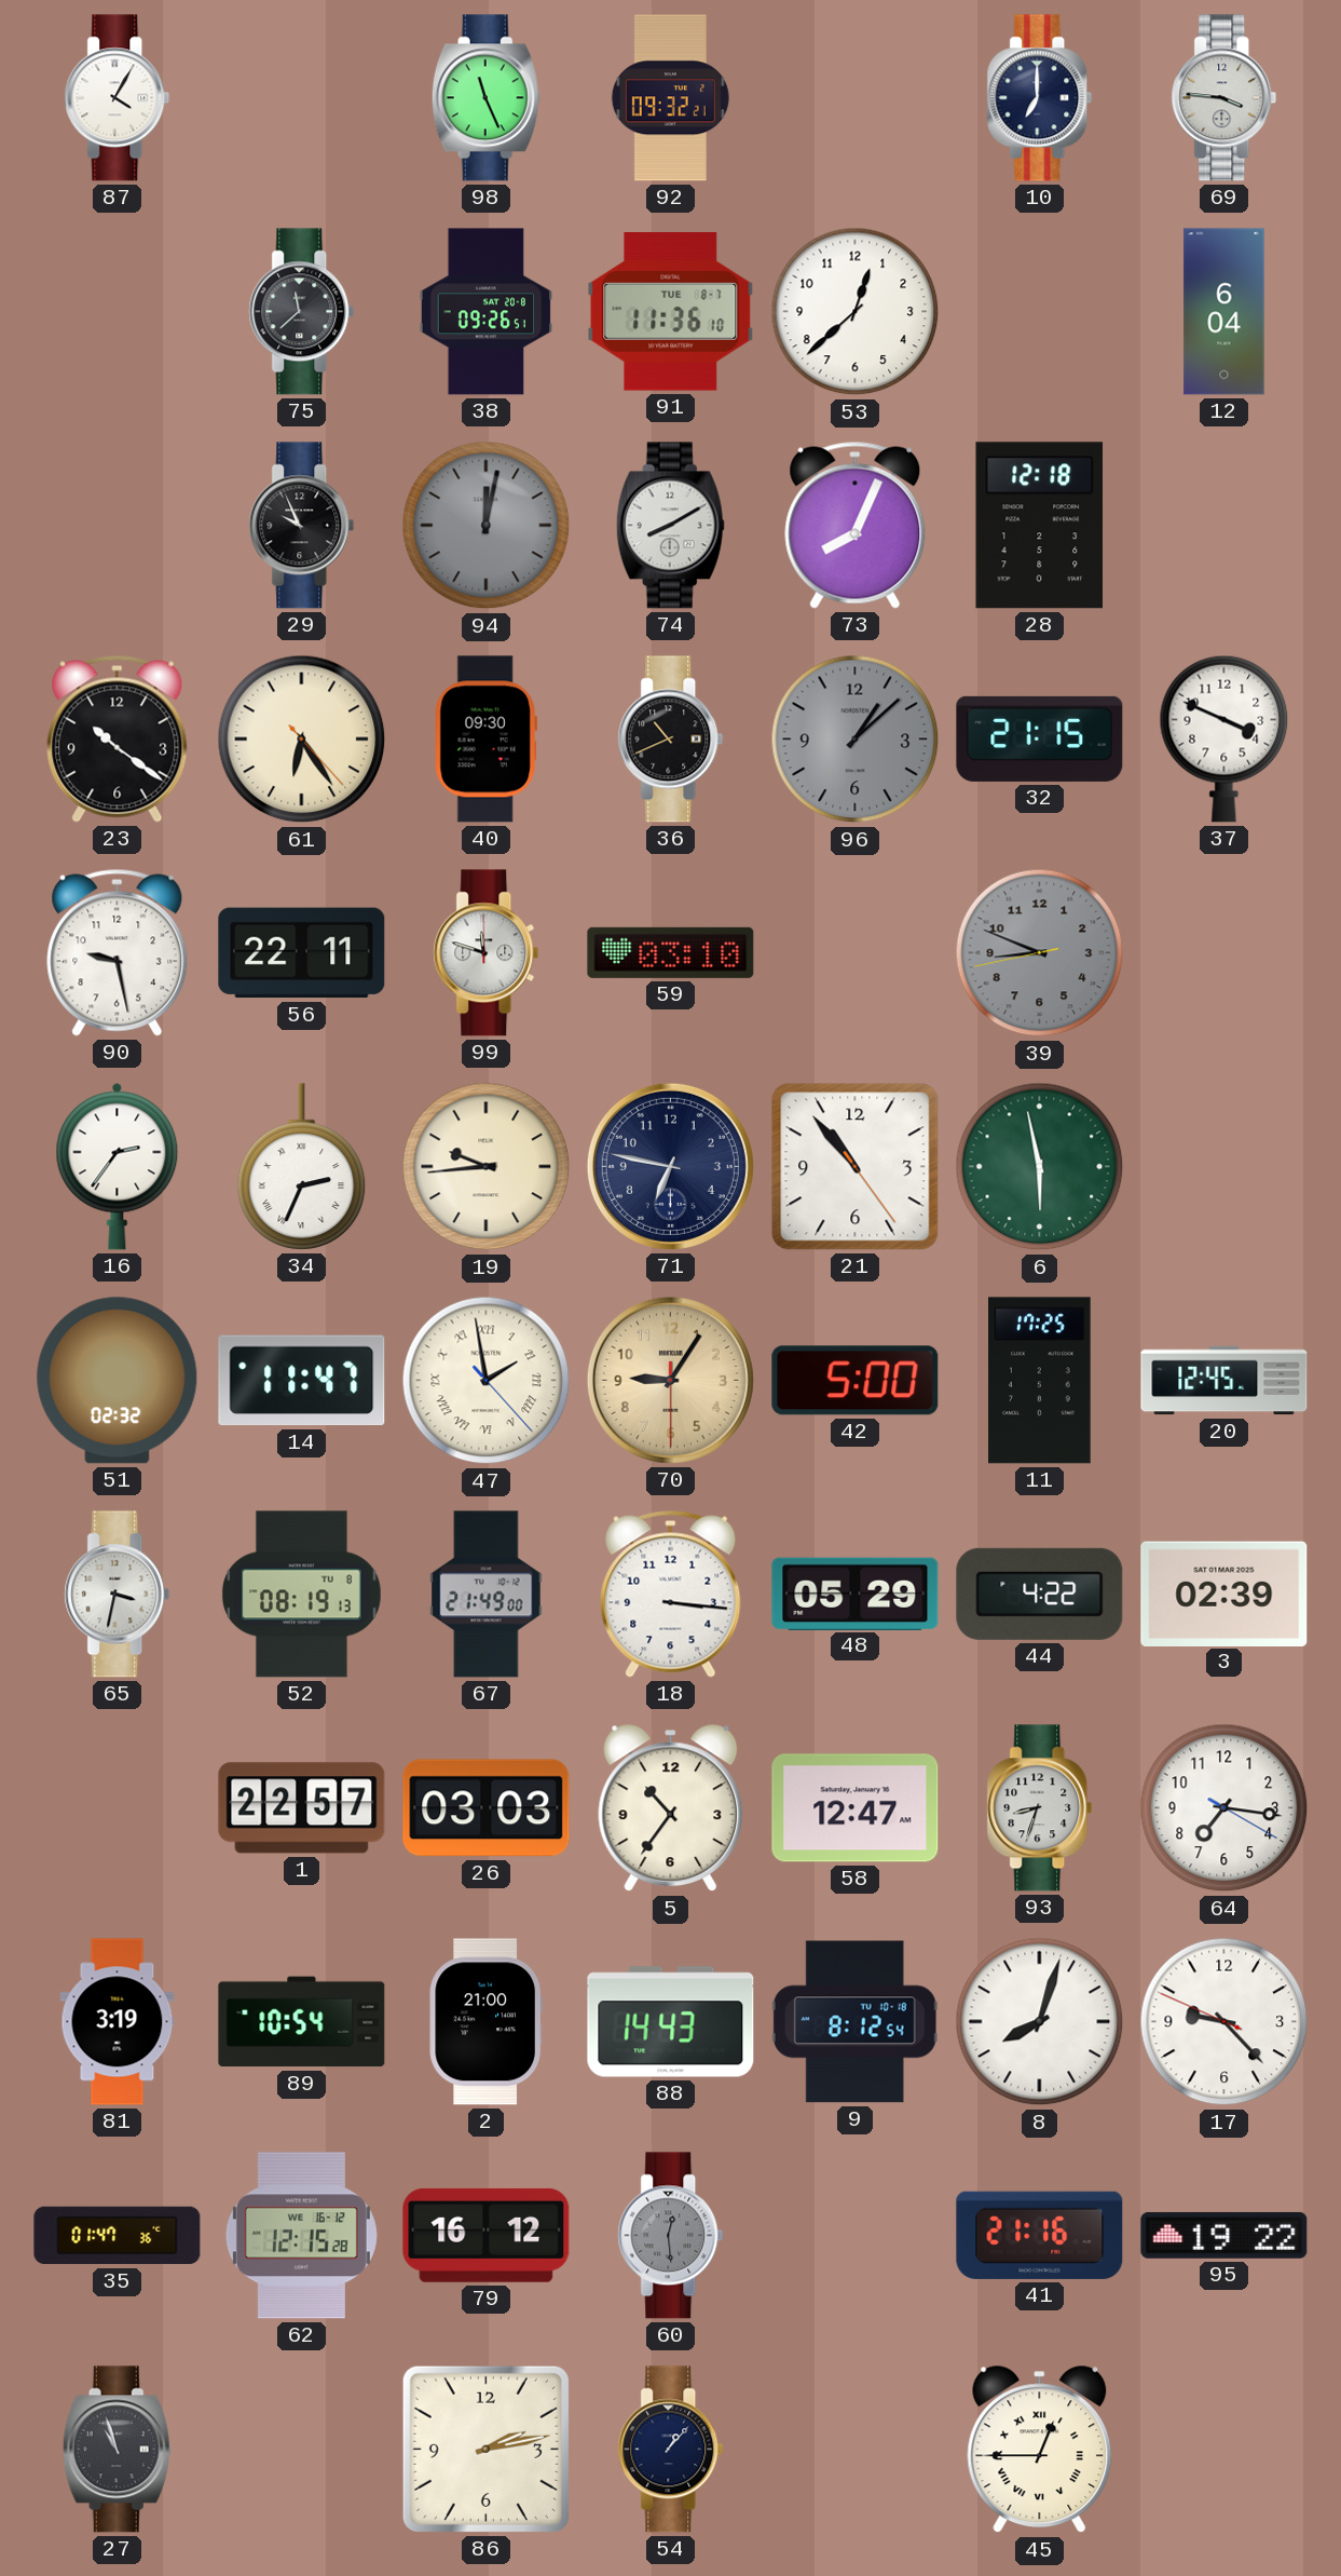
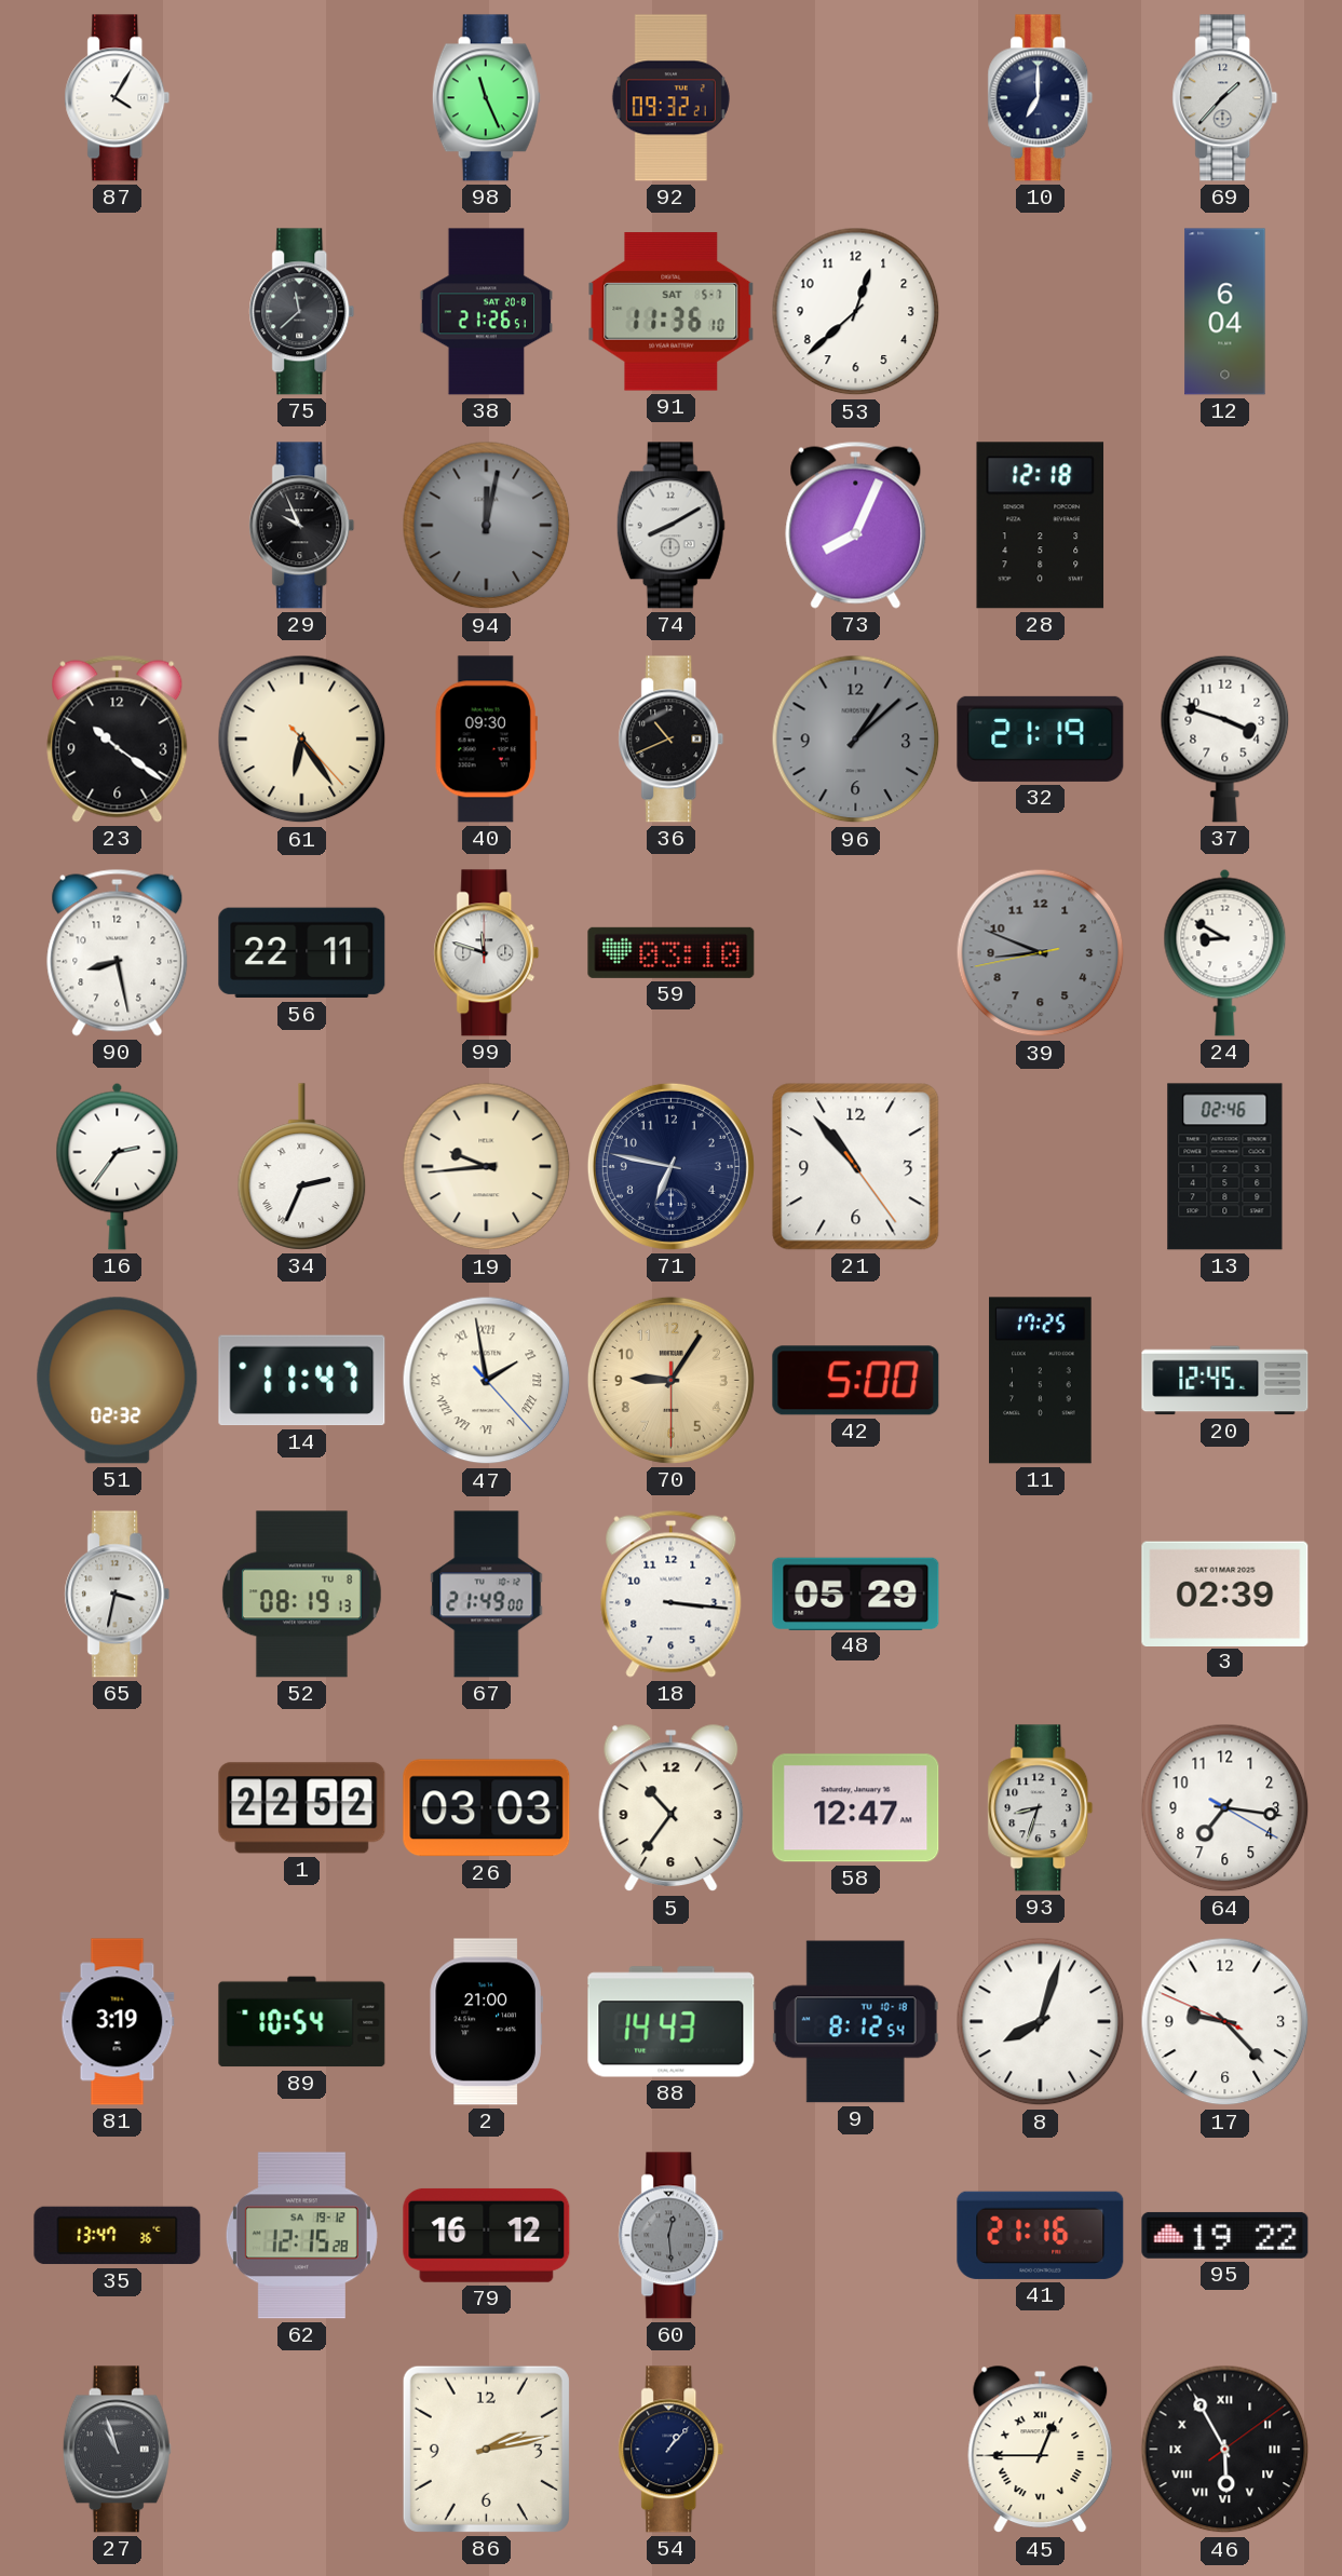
69: 3:46 -> 1:37
38: 09:26 -> 21:26
91 date: TUE 8-7 -> SAT 5-7
32: 21:15 -> 21:19
37: 3:49 -> 3:48
90: 9:28 -> 8:28
24: none -> 8:50
6: 5:58 -> none
13: none -> 02:46
44: 4:22 -> none
1: 22:57 -> 22:52
35: 01:47 -> 13:47
62 date: WE 16-12 -> SA 19-12
46: none -> 5:55
